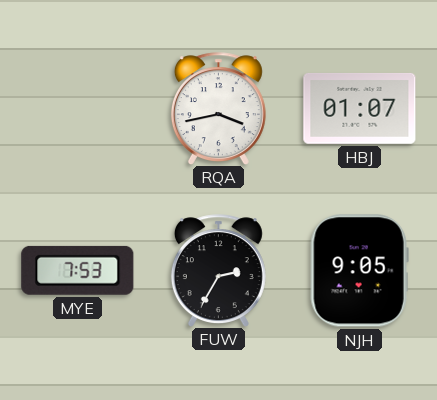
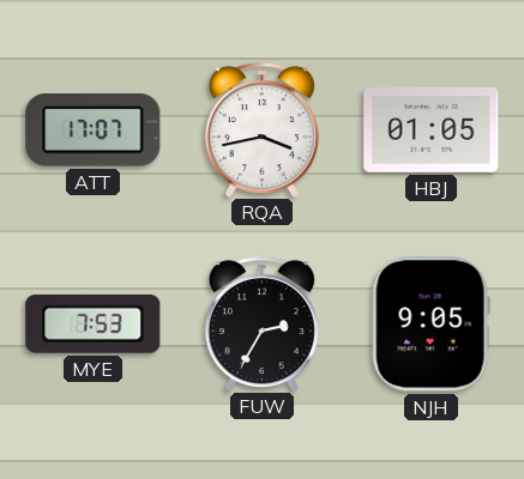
ATT: none -> 17:07
HBJ: 01:07 -> 01:05
